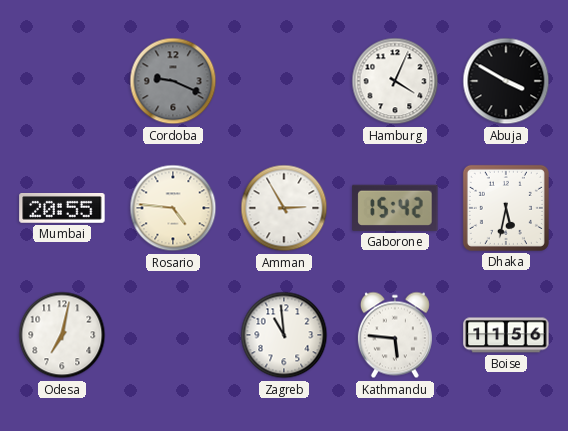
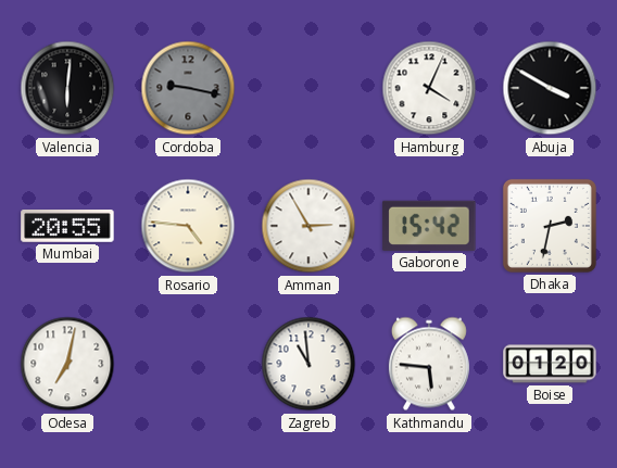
Valencia: none -> 6:01
Cordoba: 9:19 -> 9:17
Dhaka: 5:32 -> 2:32
Boise: 11:56 -> 01:20
